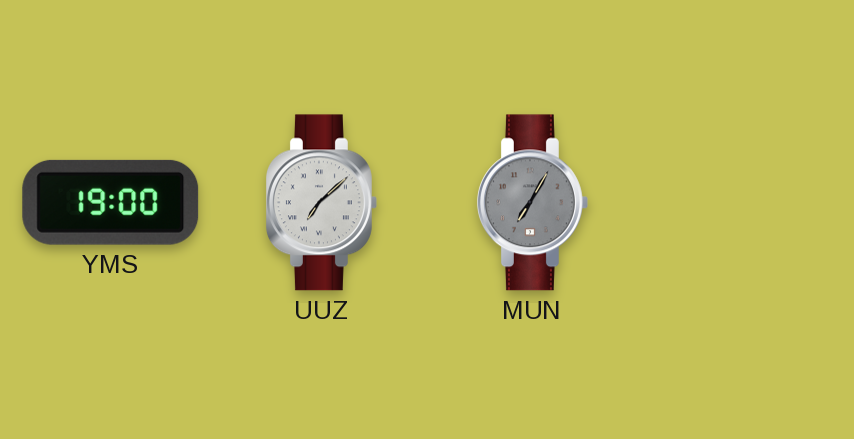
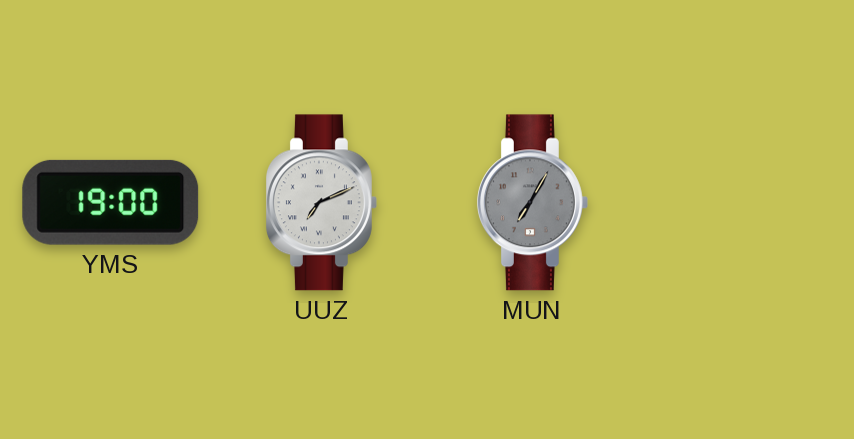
UUZ: 7:08 -> 7:11
